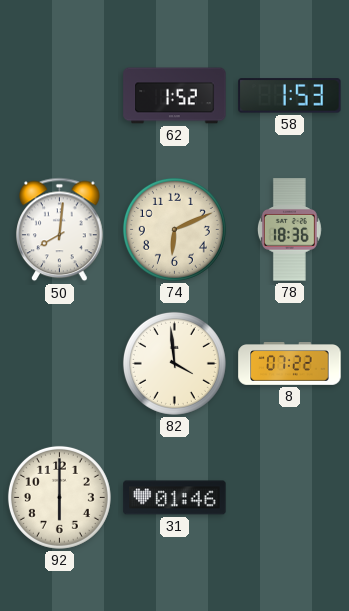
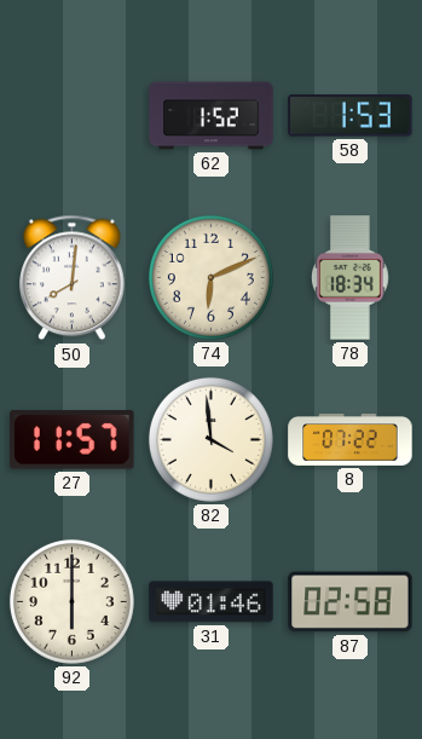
78: 18:36 -> 18:34
27: none -> 11:57
87: none -> 02:58
